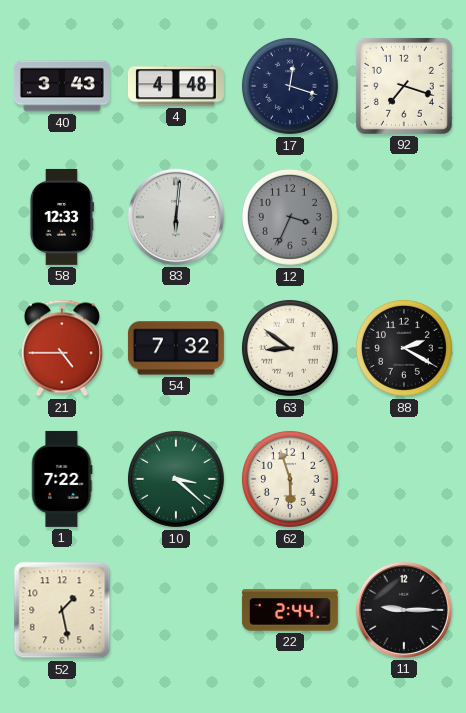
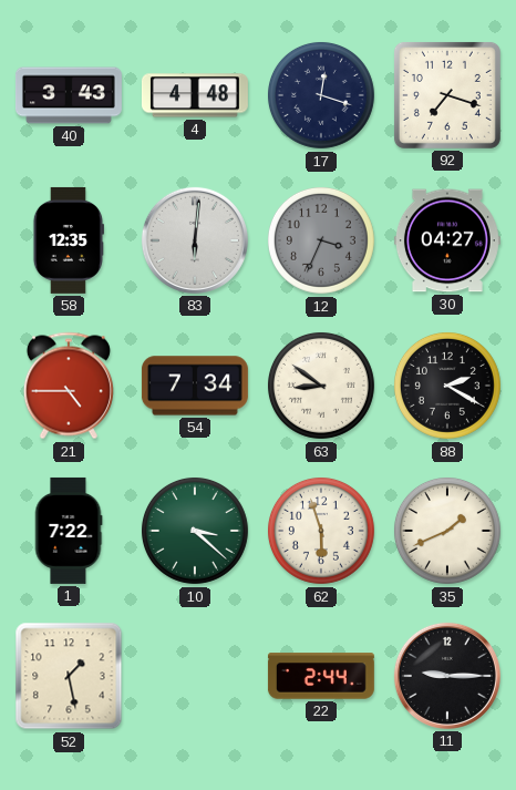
58: 12:33 -> 12:35
30: none -> 04:27
54: 7:32 -> 7:34
35: none -> 1:41
